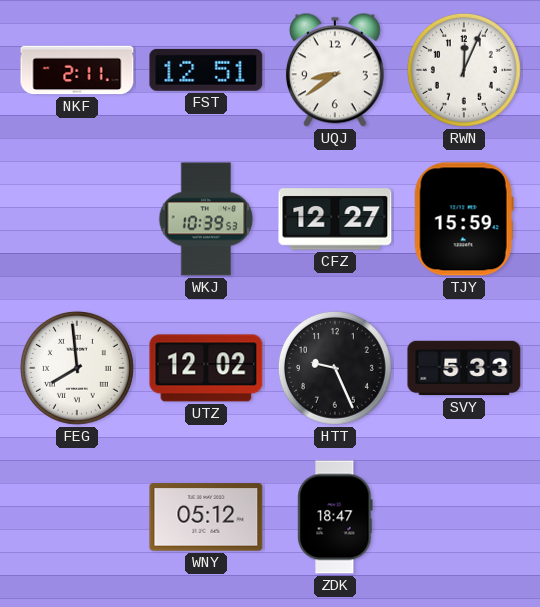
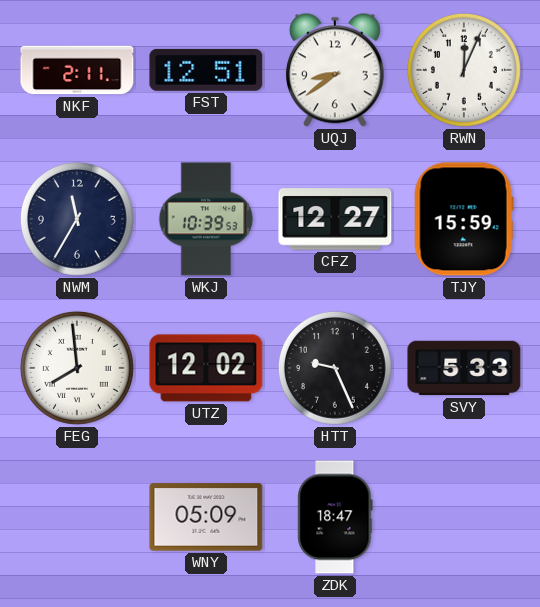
NWM: none -> 11:35
WNY: 05:12 -> 05:09
